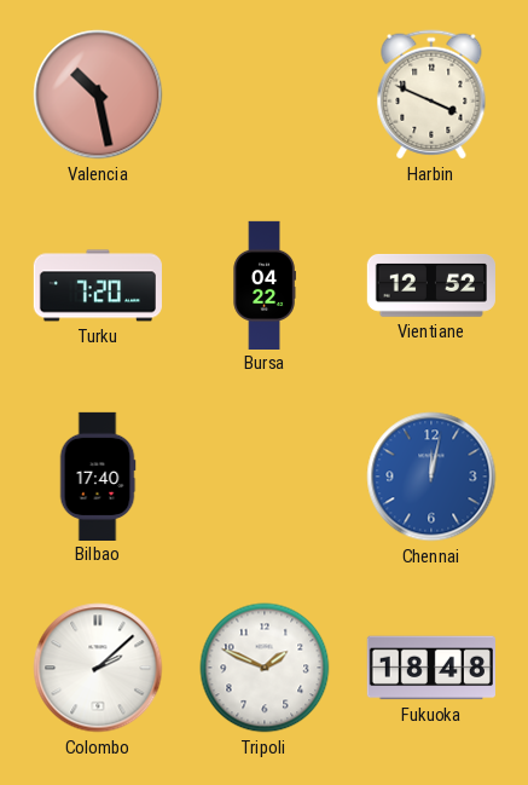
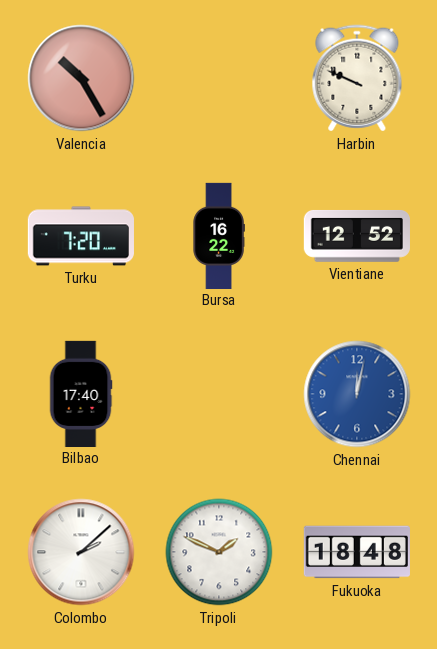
Valencia: 10:28 -> 10:25
Harbin: 3:49 -> 9:49
Bursa: 04:22 -> 16:22
